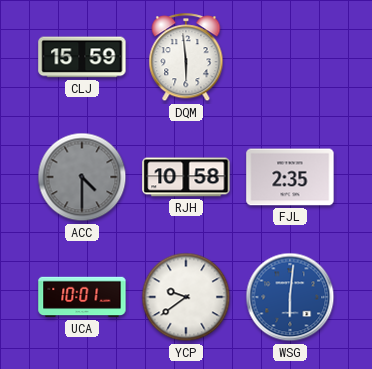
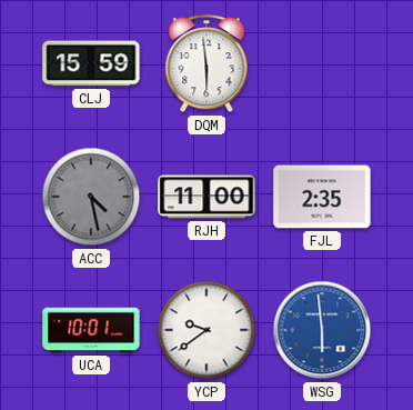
ACC: 4:30 -> 4:28
RJH: 10:58 -> 11:00
WSG: 6:01 -> 5:59
